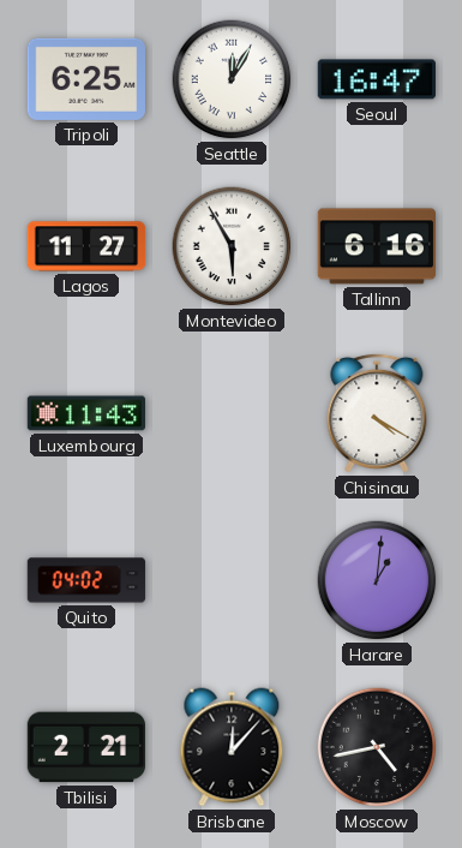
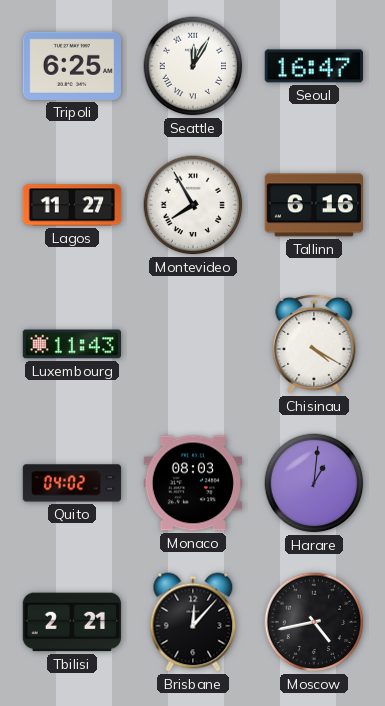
Montevideo: 5:55 -> 7:55
Monaco: none -> 08:03
